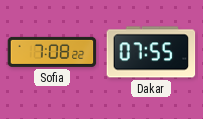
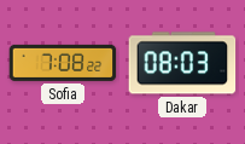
Dakar: 07:55 -> 08:03
